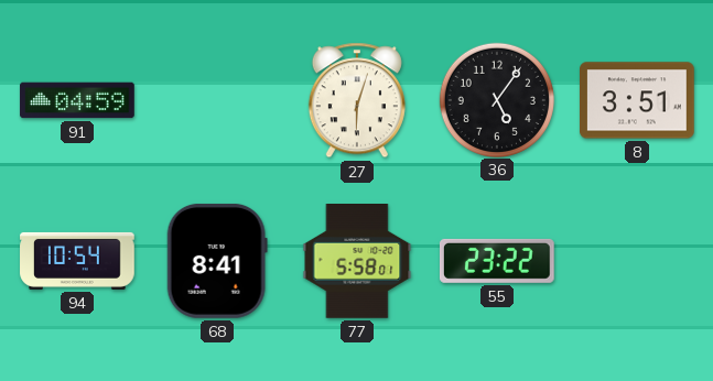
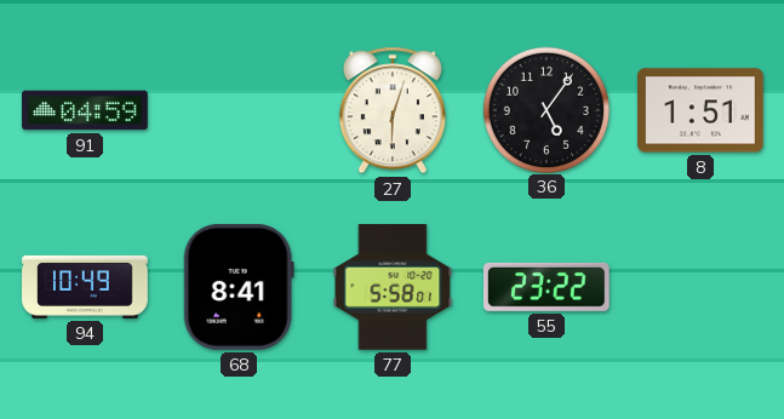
8: 3:51 -> 1:51
94: 10:54 -> 10:49
